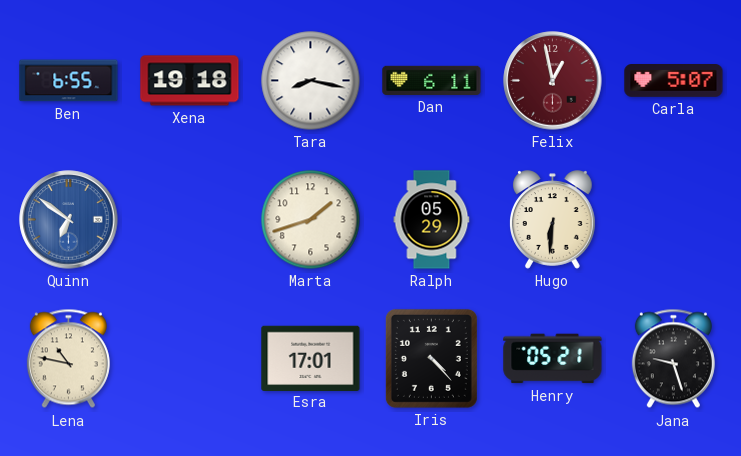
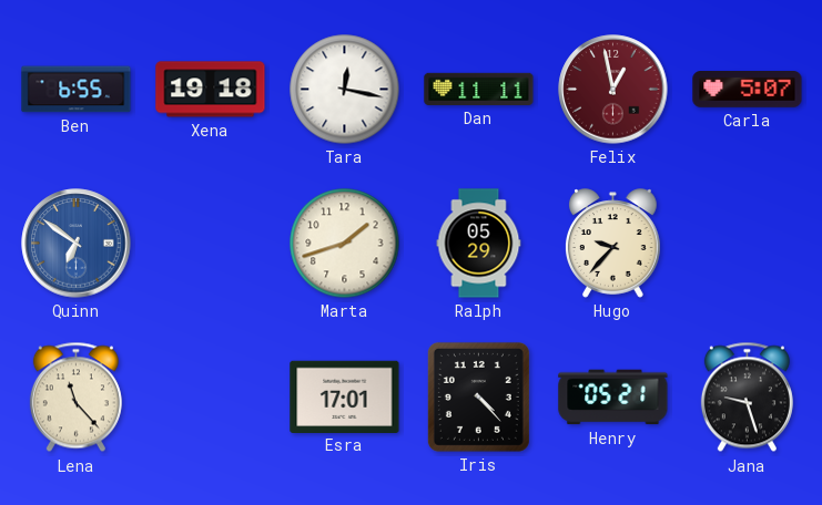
Tara: 8:17 -> 12:17
Dan: 6:11 -> 11:11
Hugo: 6:31 -> 9:37
Lena: 10:47 -> 11:23
